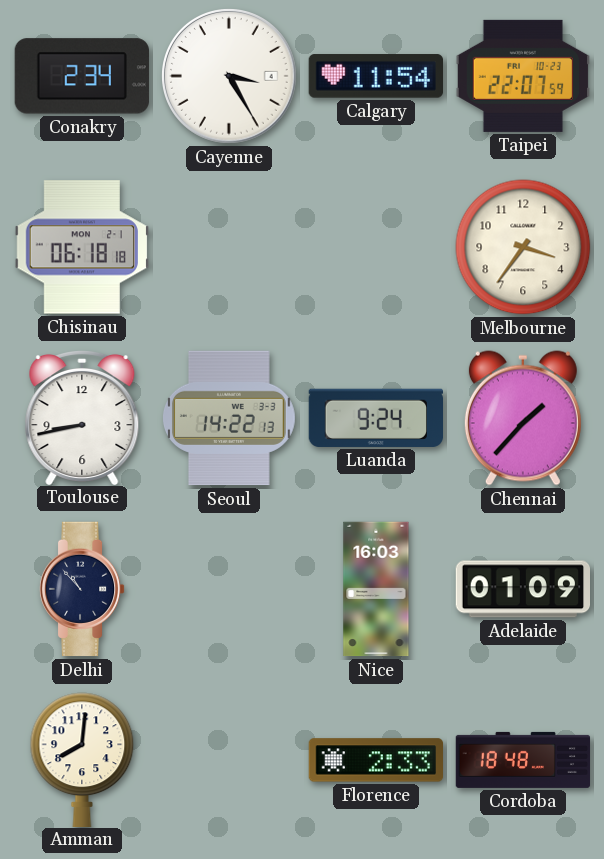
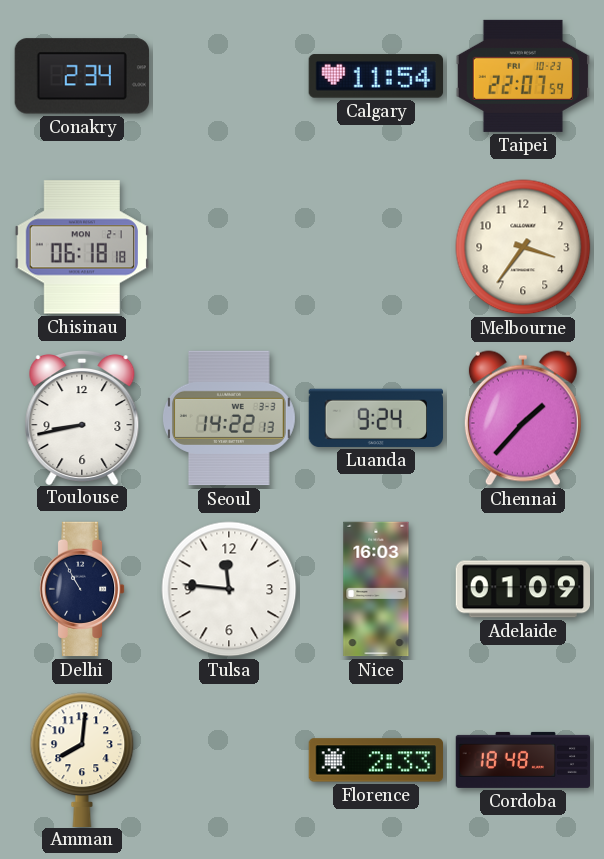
Cayenne: 3:25 -> none
Delhi: 10:53 -> 10:55
Tulsa: none -> 11:46
